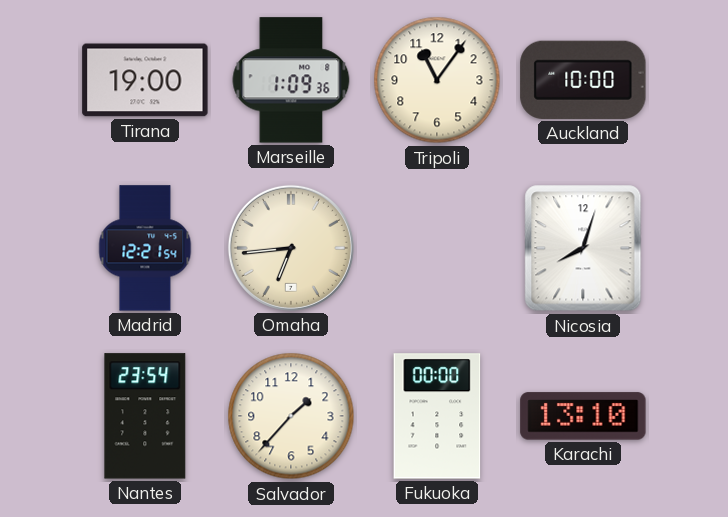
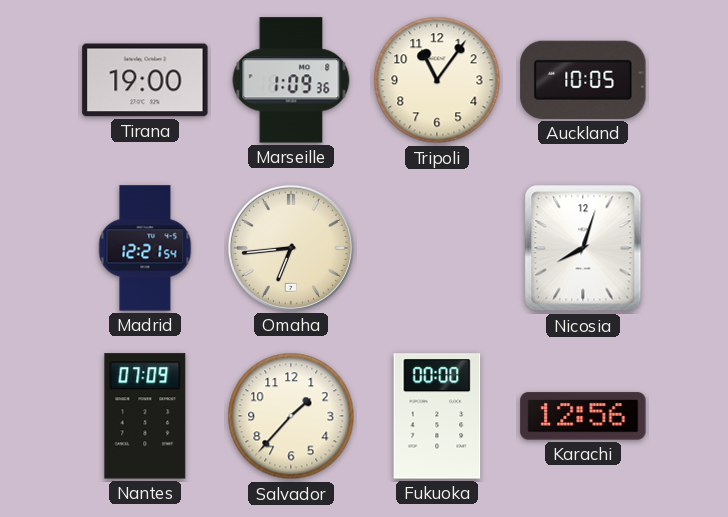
Auckland: 10:00 -> 10:05
Nantes: 23:54 -> 07:09
Karachi: 13:10 -> 12:56
